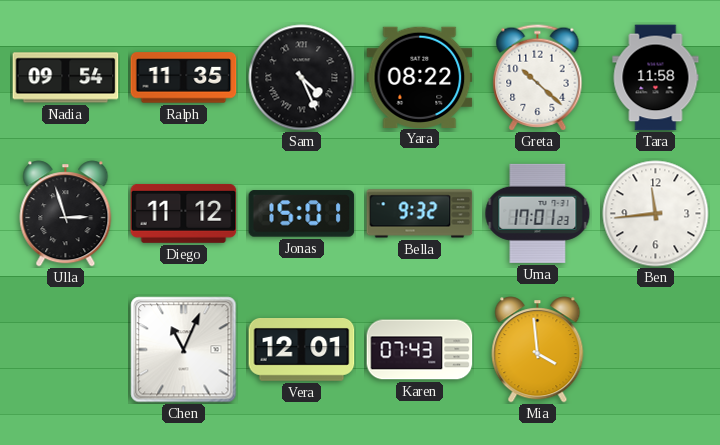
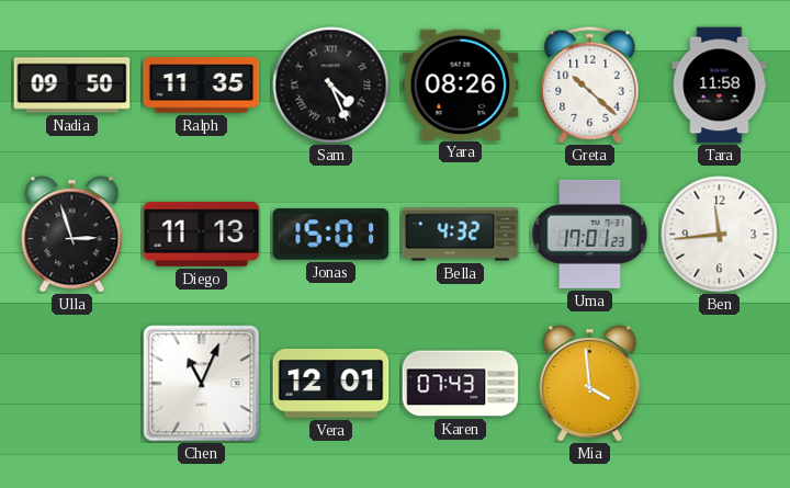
Nadia: 09:54 -> 09:50
Yara: 08:22 -> 08:26
Diego: 11:12 -> 11:13
Bella: 9:32 -> 4:32
